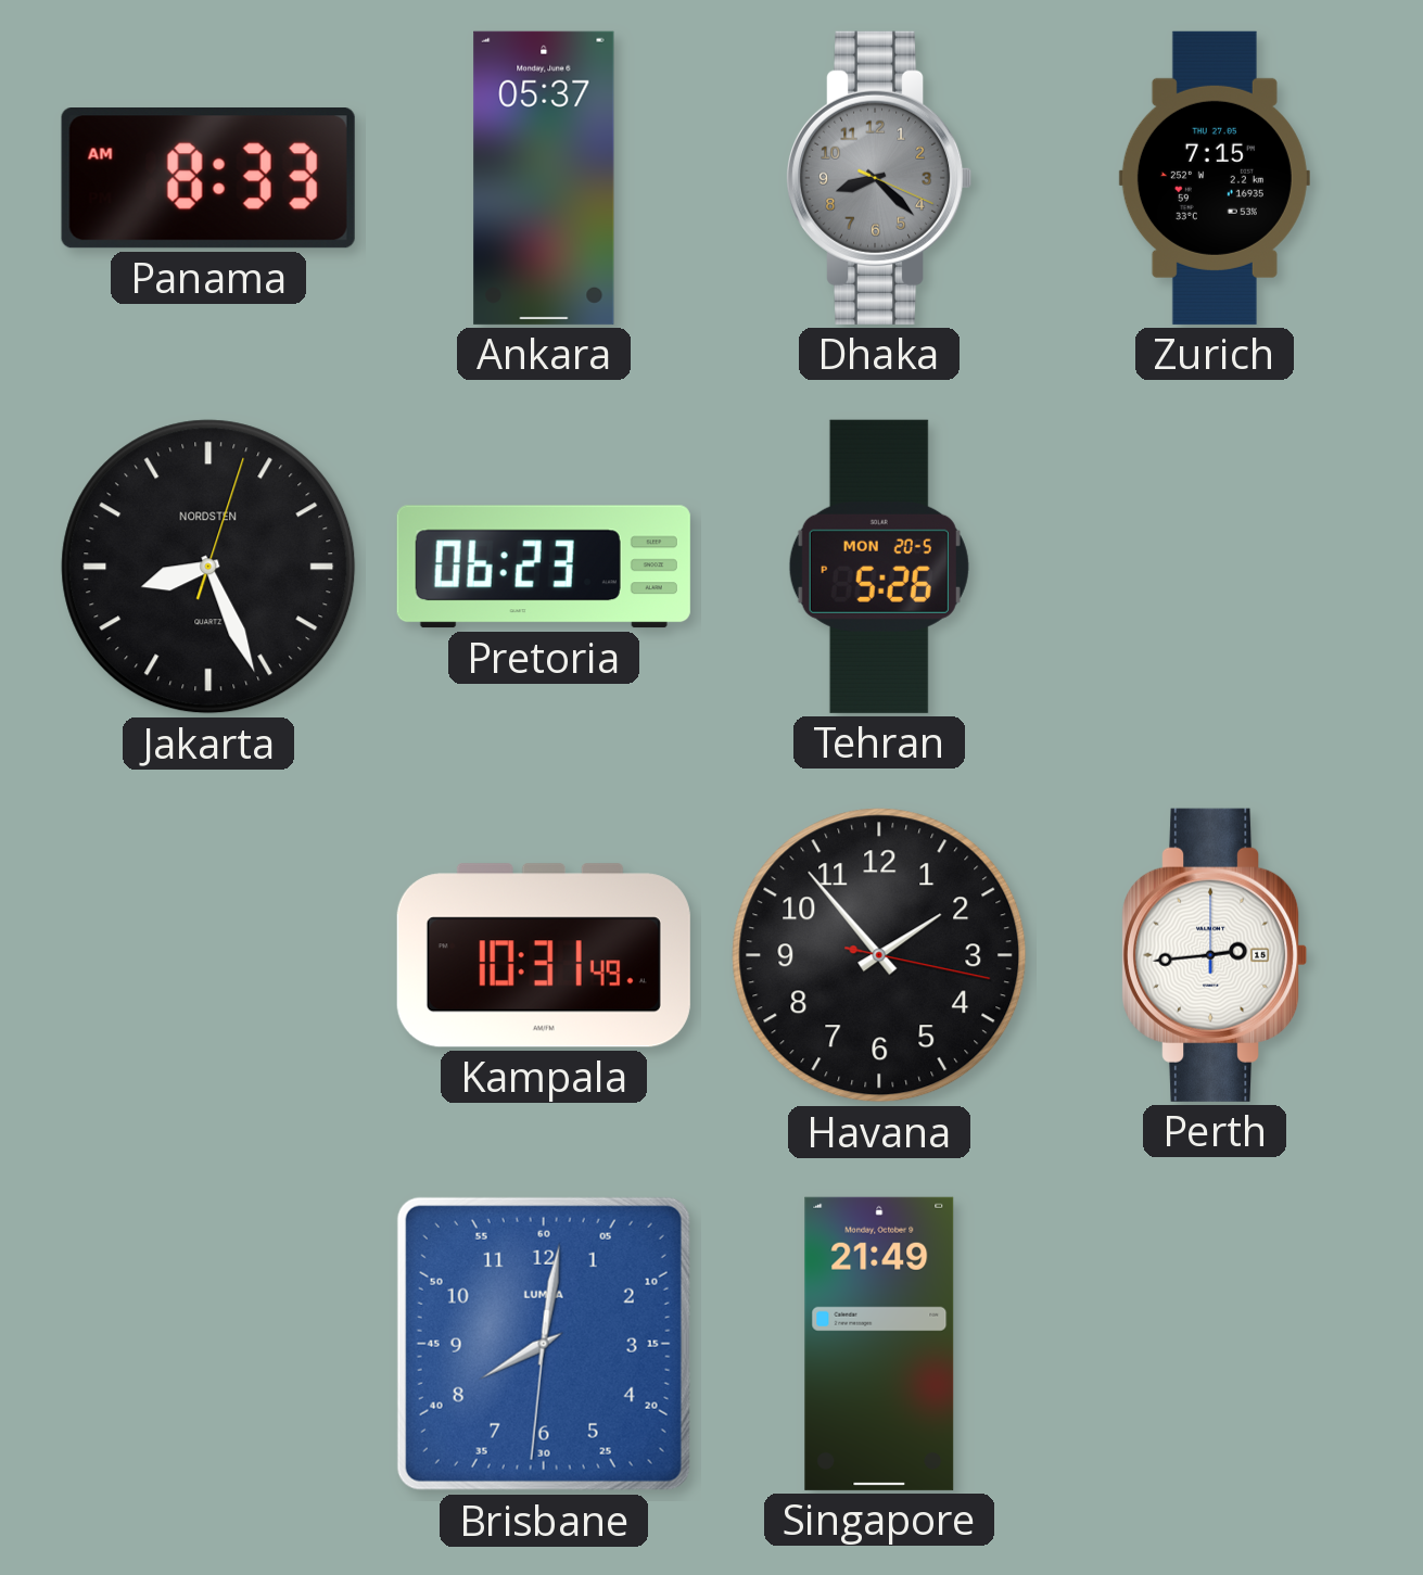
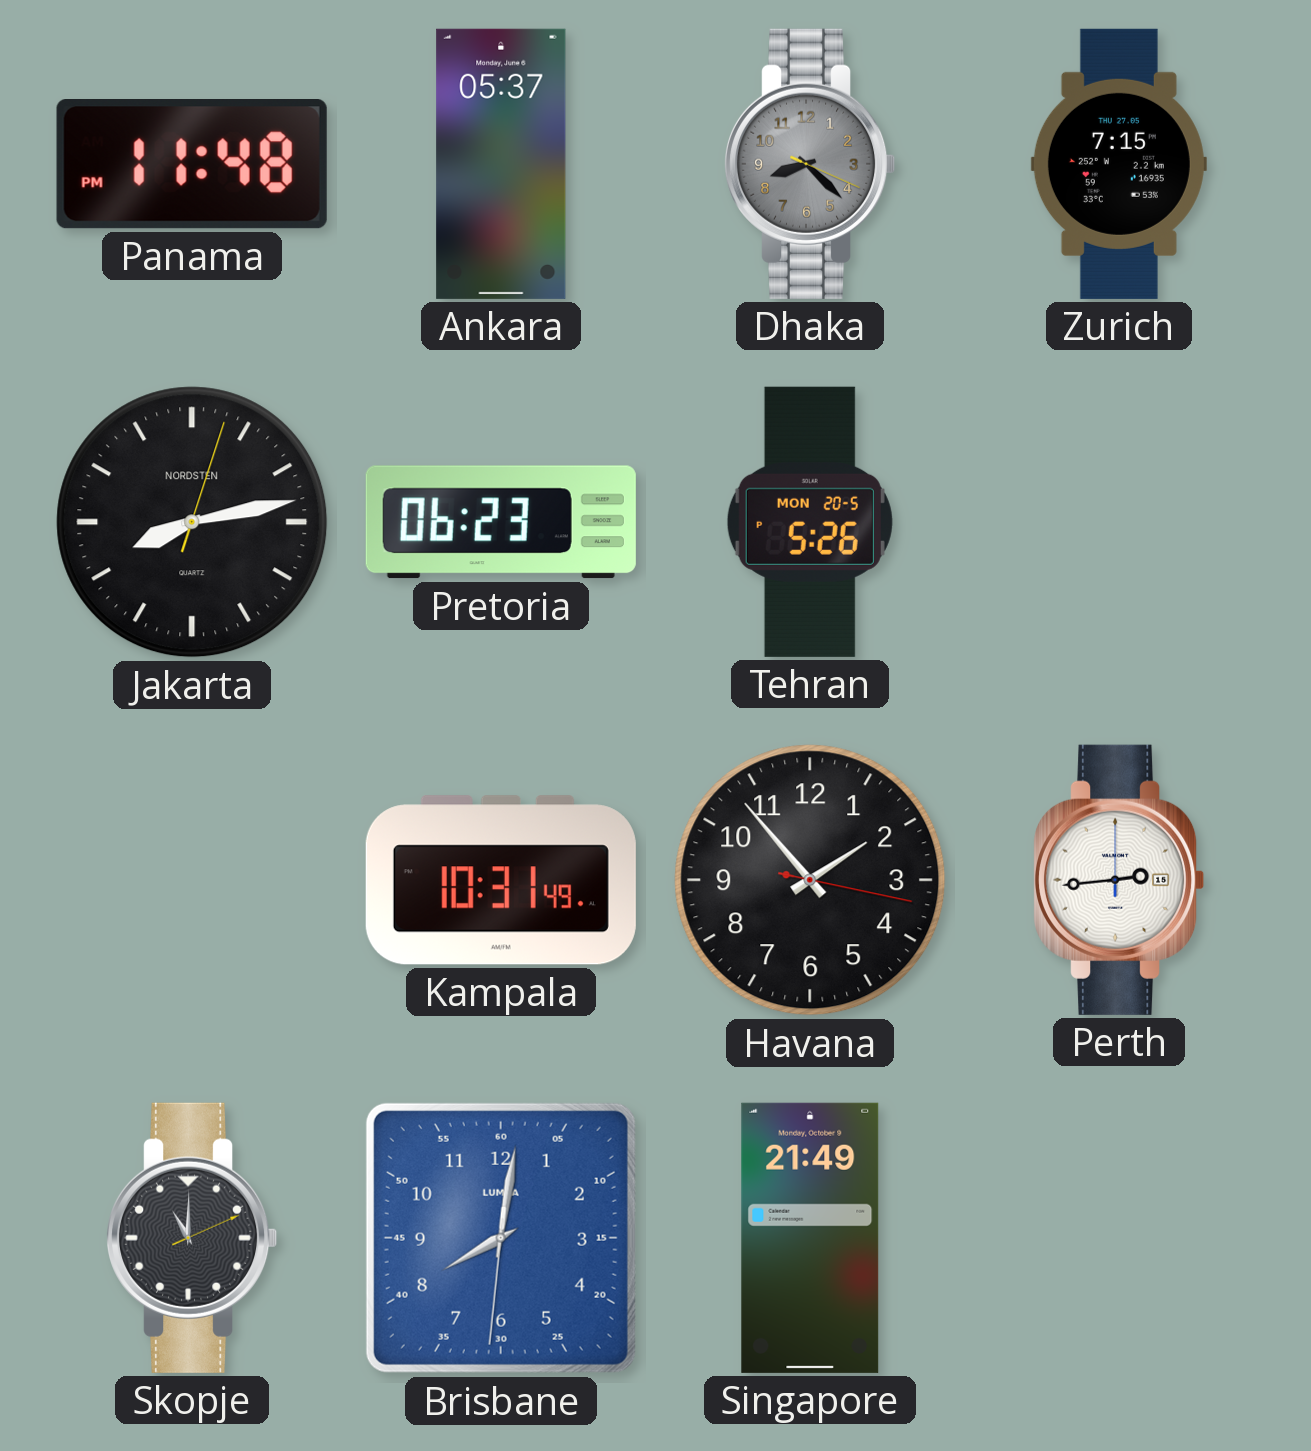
Panama: 8:33 -> 11:48
Jakarta: 8:26 -> 8:13
Skopje: none -> 11:00
